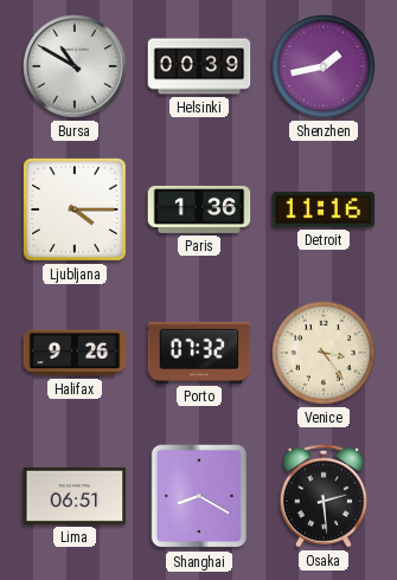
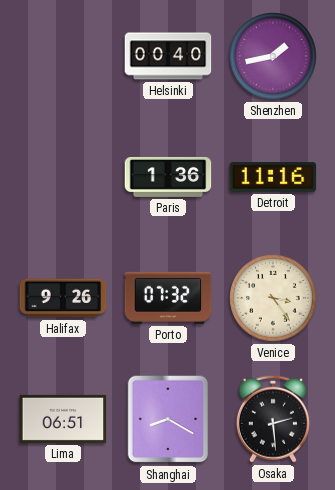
Bursa: 10:50 -> none
Helsinki: 00:39 -> 00:40
Ljubljana: 4:15 -> none
